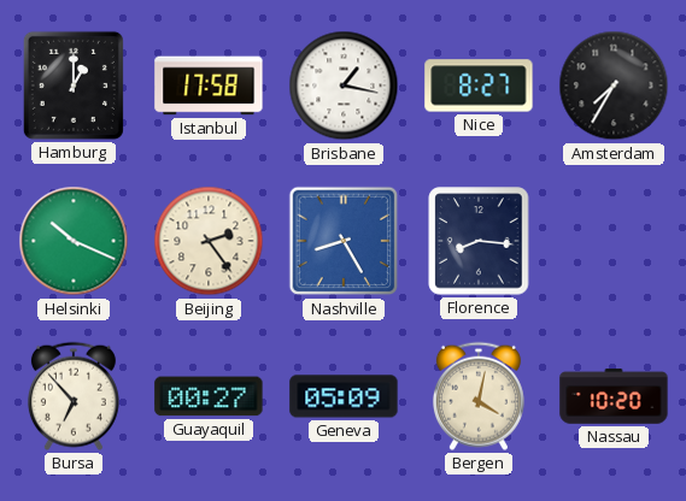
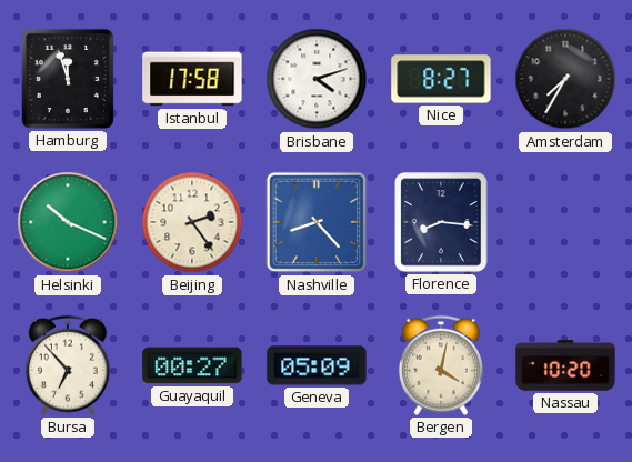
Hamburg: 1:00 -> 11:57
Brisbane: 1:17 -> 4:12
Nashville: 8:25 -> 8:23
